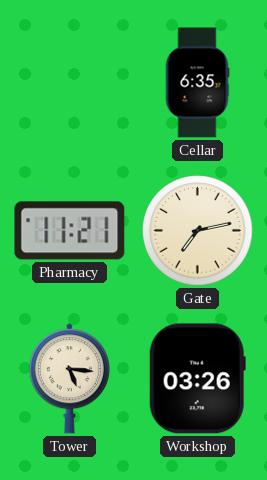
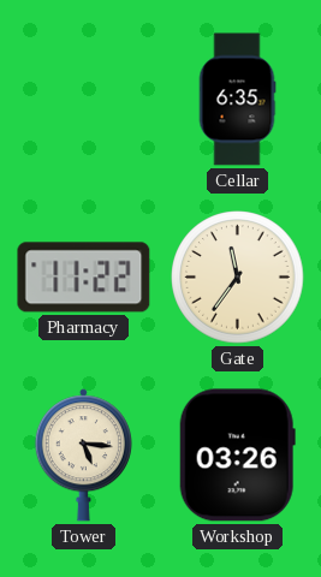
Pharmacy: 11:21 -> 11:22
Gate: 7:13 -> 11:36
